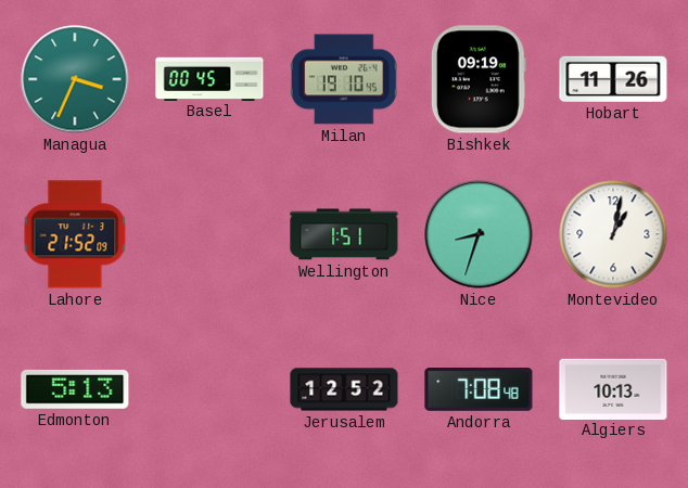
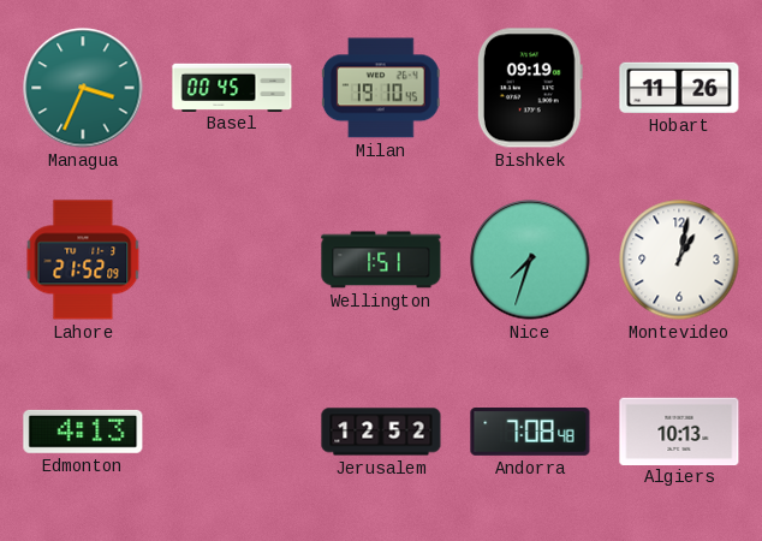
Nice: 8:33 -> 7:33
Edmonton: 5:13 -> 4:13
